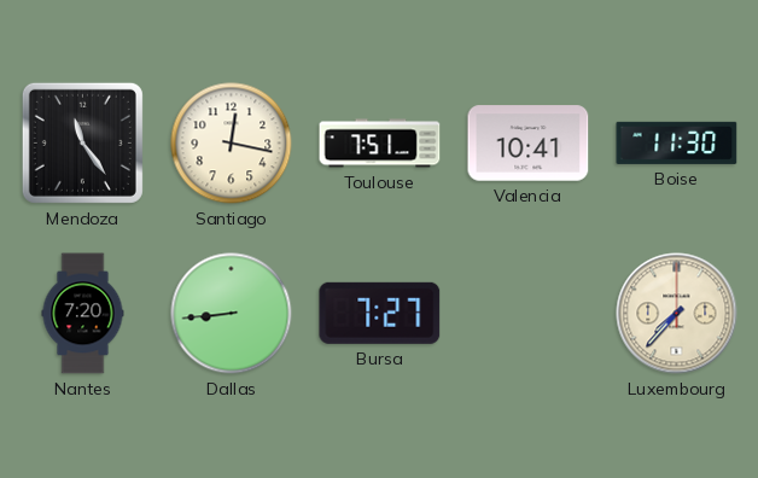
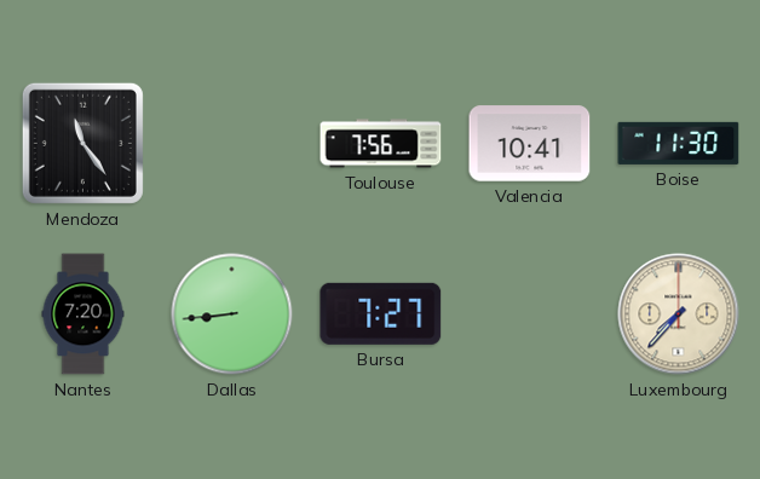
Santiago: 12:17 -> none
Toulouse: 7:51 -> 7:56
